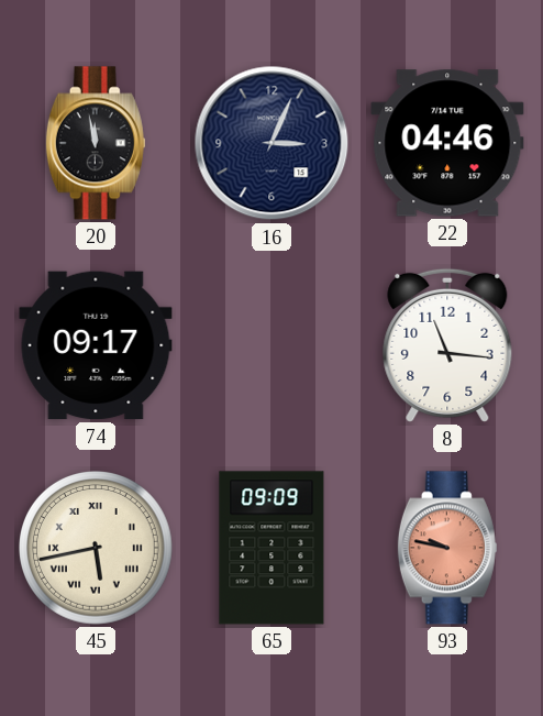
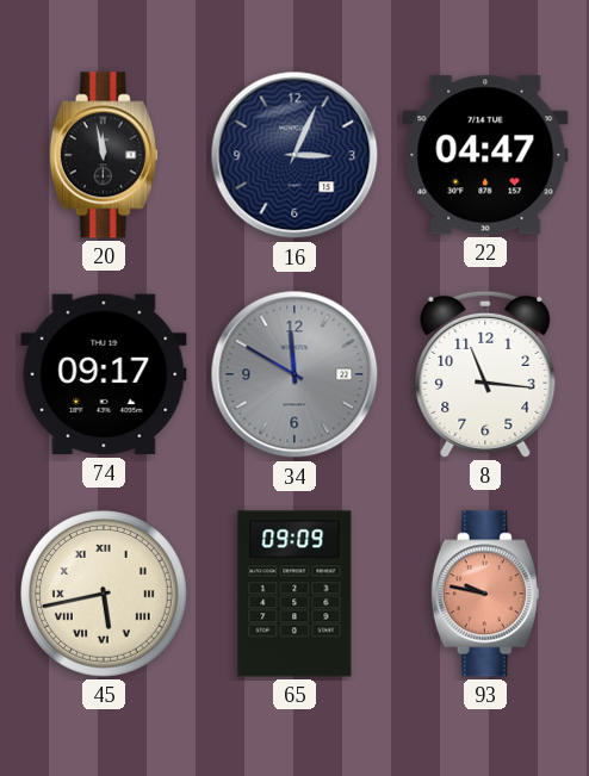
22: 04:46 -> 04:47
34: none -> 11:50
